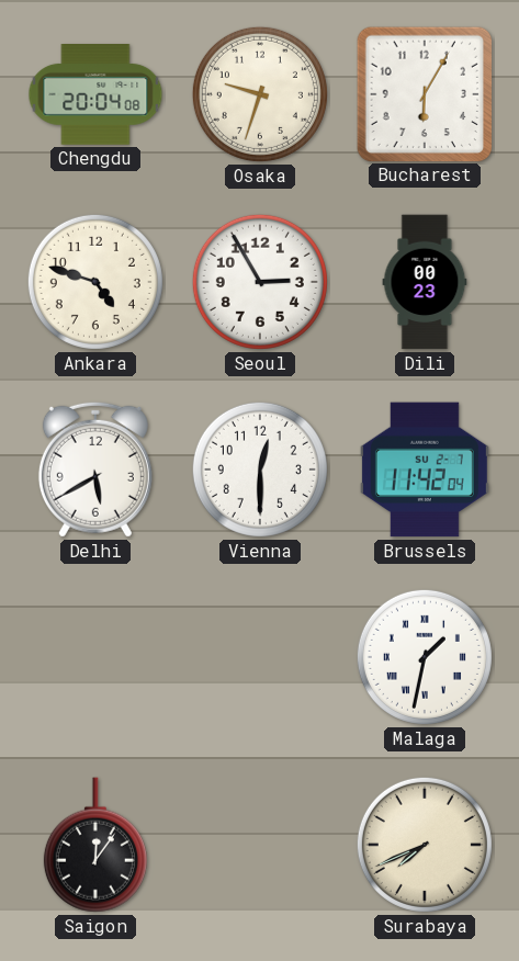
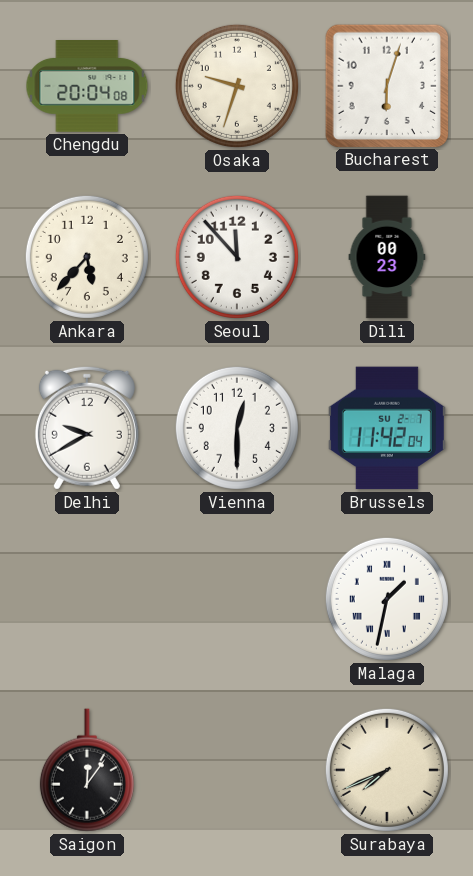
Bucharest: 6:05 -> 6:03
Ankara: 4:48 -> 5:37
Seoul: 2:55 -> 11:53
Delhi: 5:40 -> 9:40
